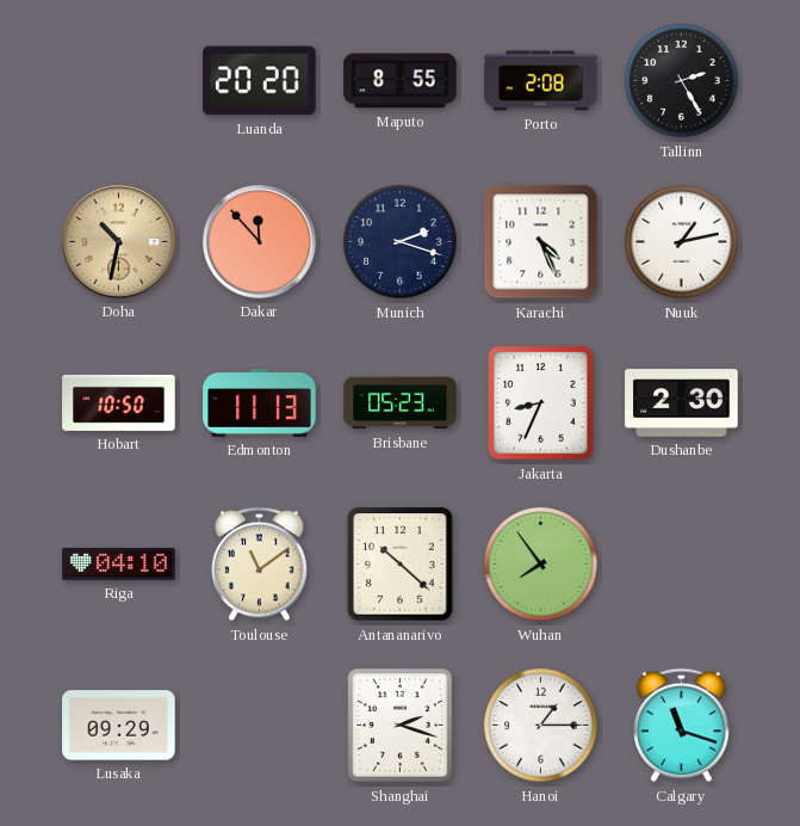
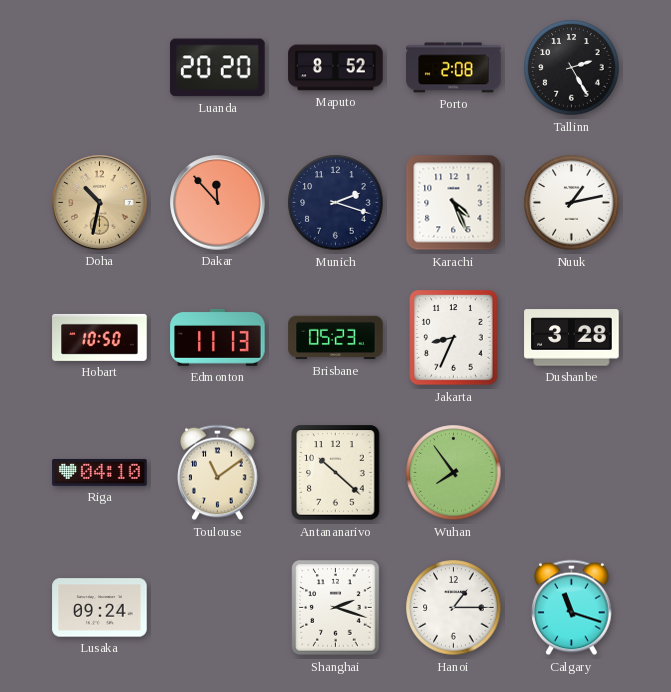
Maputo: 8:55 -> 8:52
Dushanbe: 2:30 -> 3:28
Lusaka: 09:29 -> 09:24
